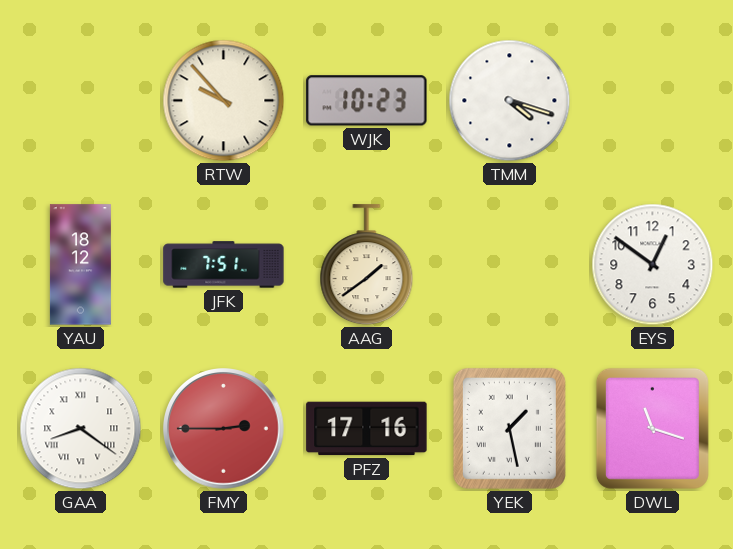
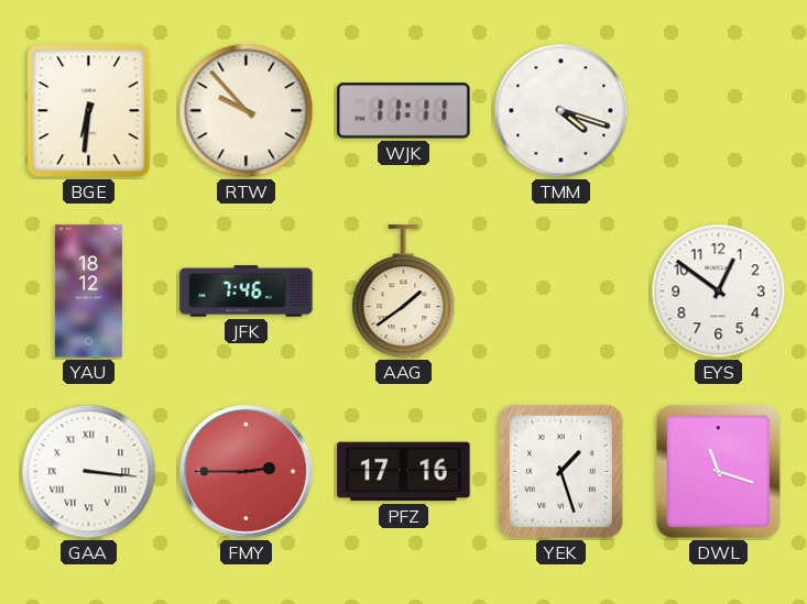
BGE: none -> 6:31
WJK: 10:23 -> 11:11
JFK: 7:51 -> 7:46
GAA: 8:21 -> 3:16
YEK: 1:28 -> 1:27
